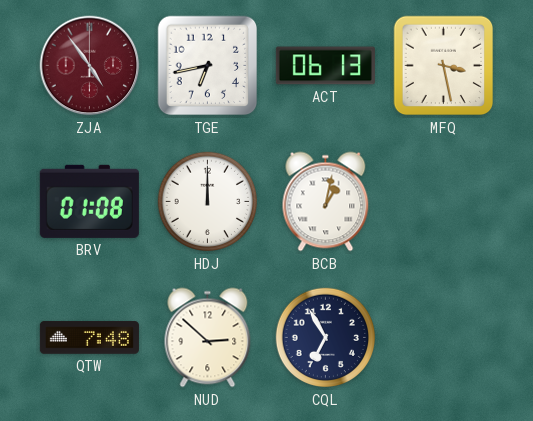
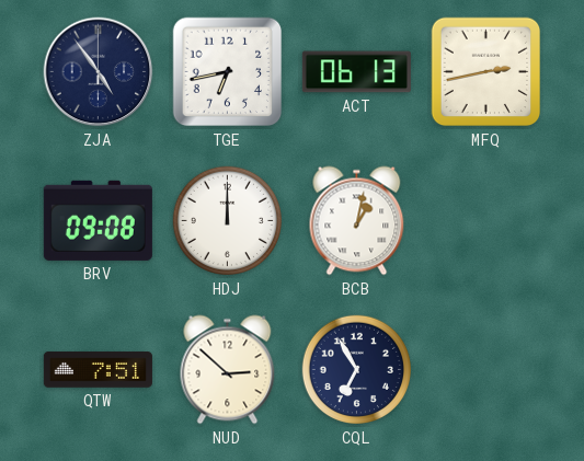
ZJA dial: burgundy -> navy
MFQ: 3:28 -> 2:43
BRV: 01:08 -> 09:08
QTW: 7:48 -> 7:51
